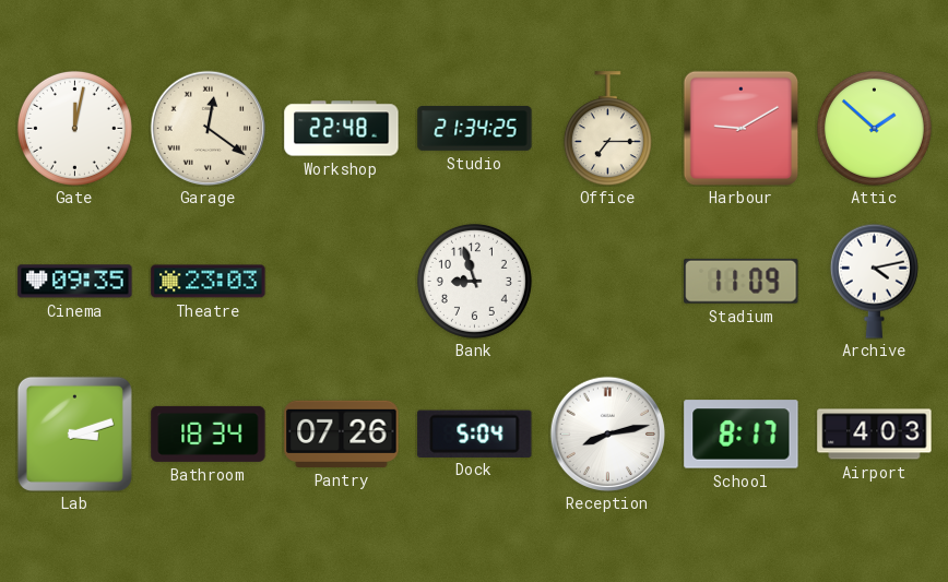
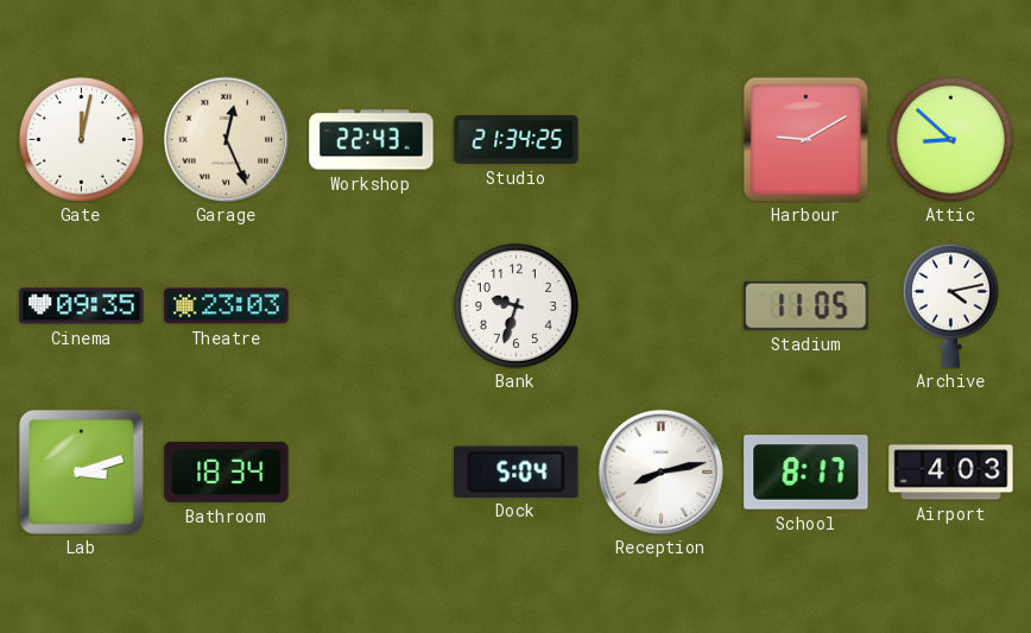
Garage: 12:21 -> 12:26
Workshop: 22:48 -> 22:43
Office: 7:15 -> none
Attic: 1:52 -> 8:52
Bank: 8:57 -> 9:33
Stadium: 11:09 -> 11:05
Pantry: 07:26 -> none
